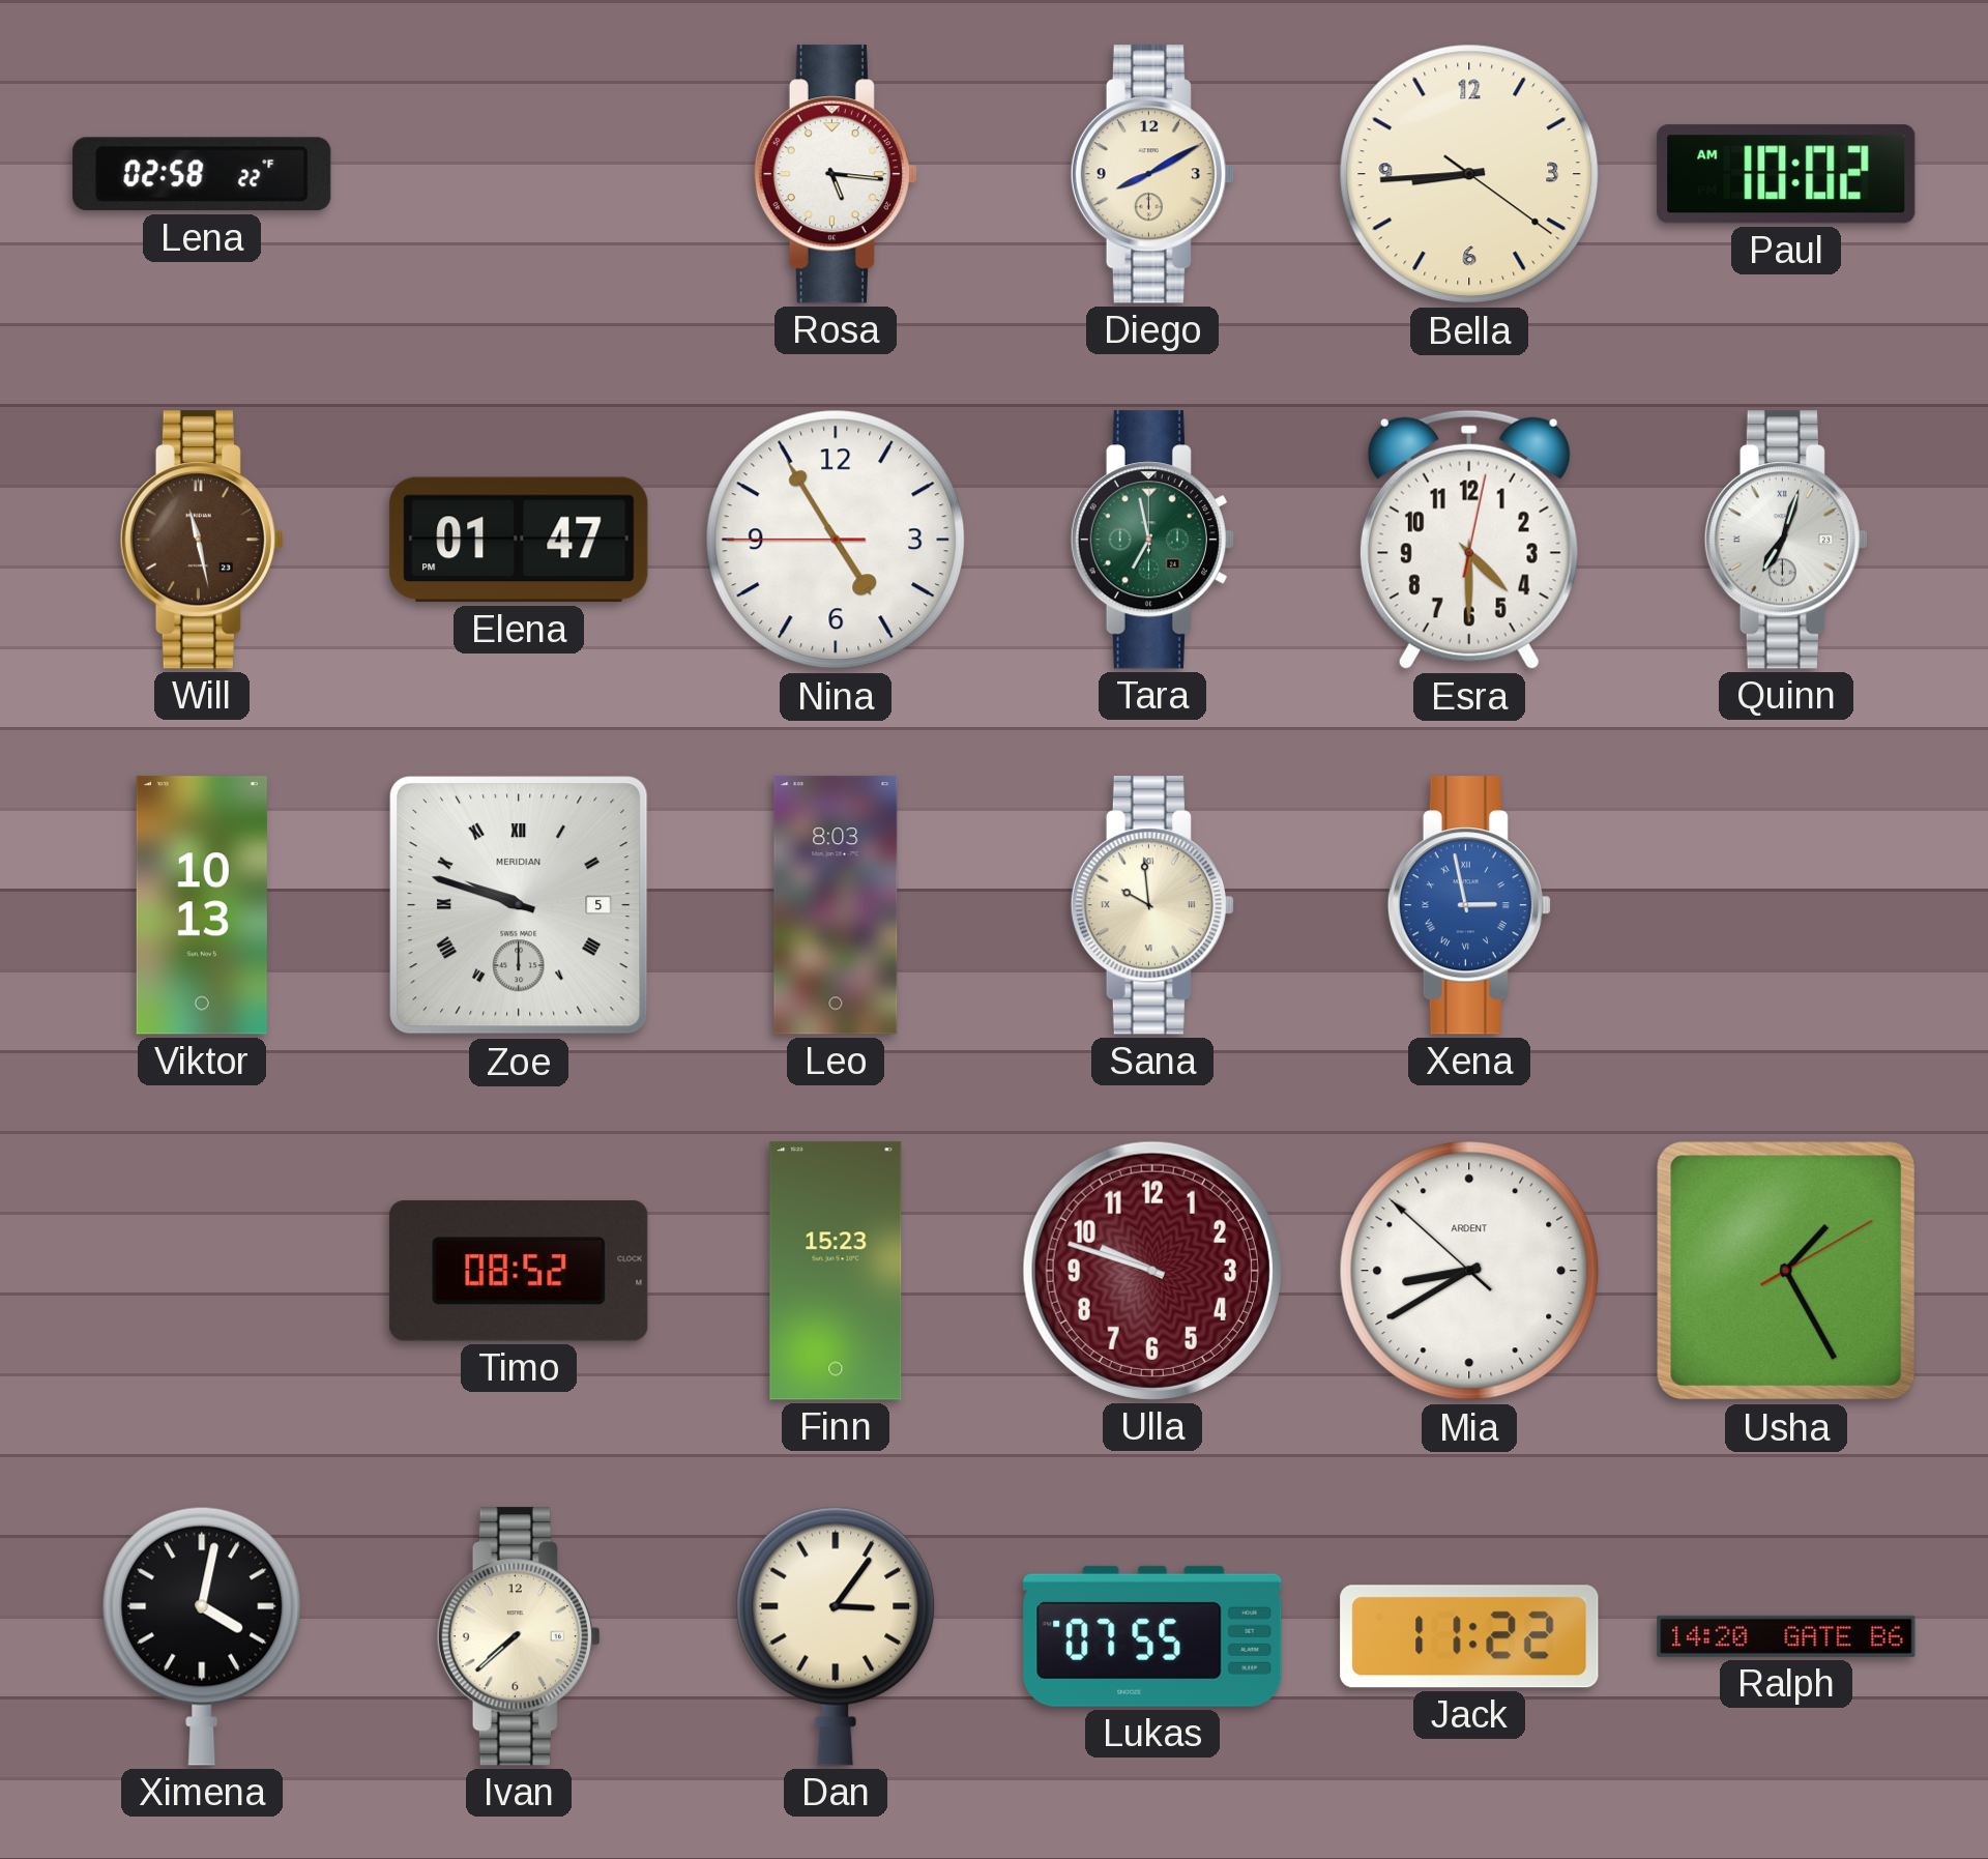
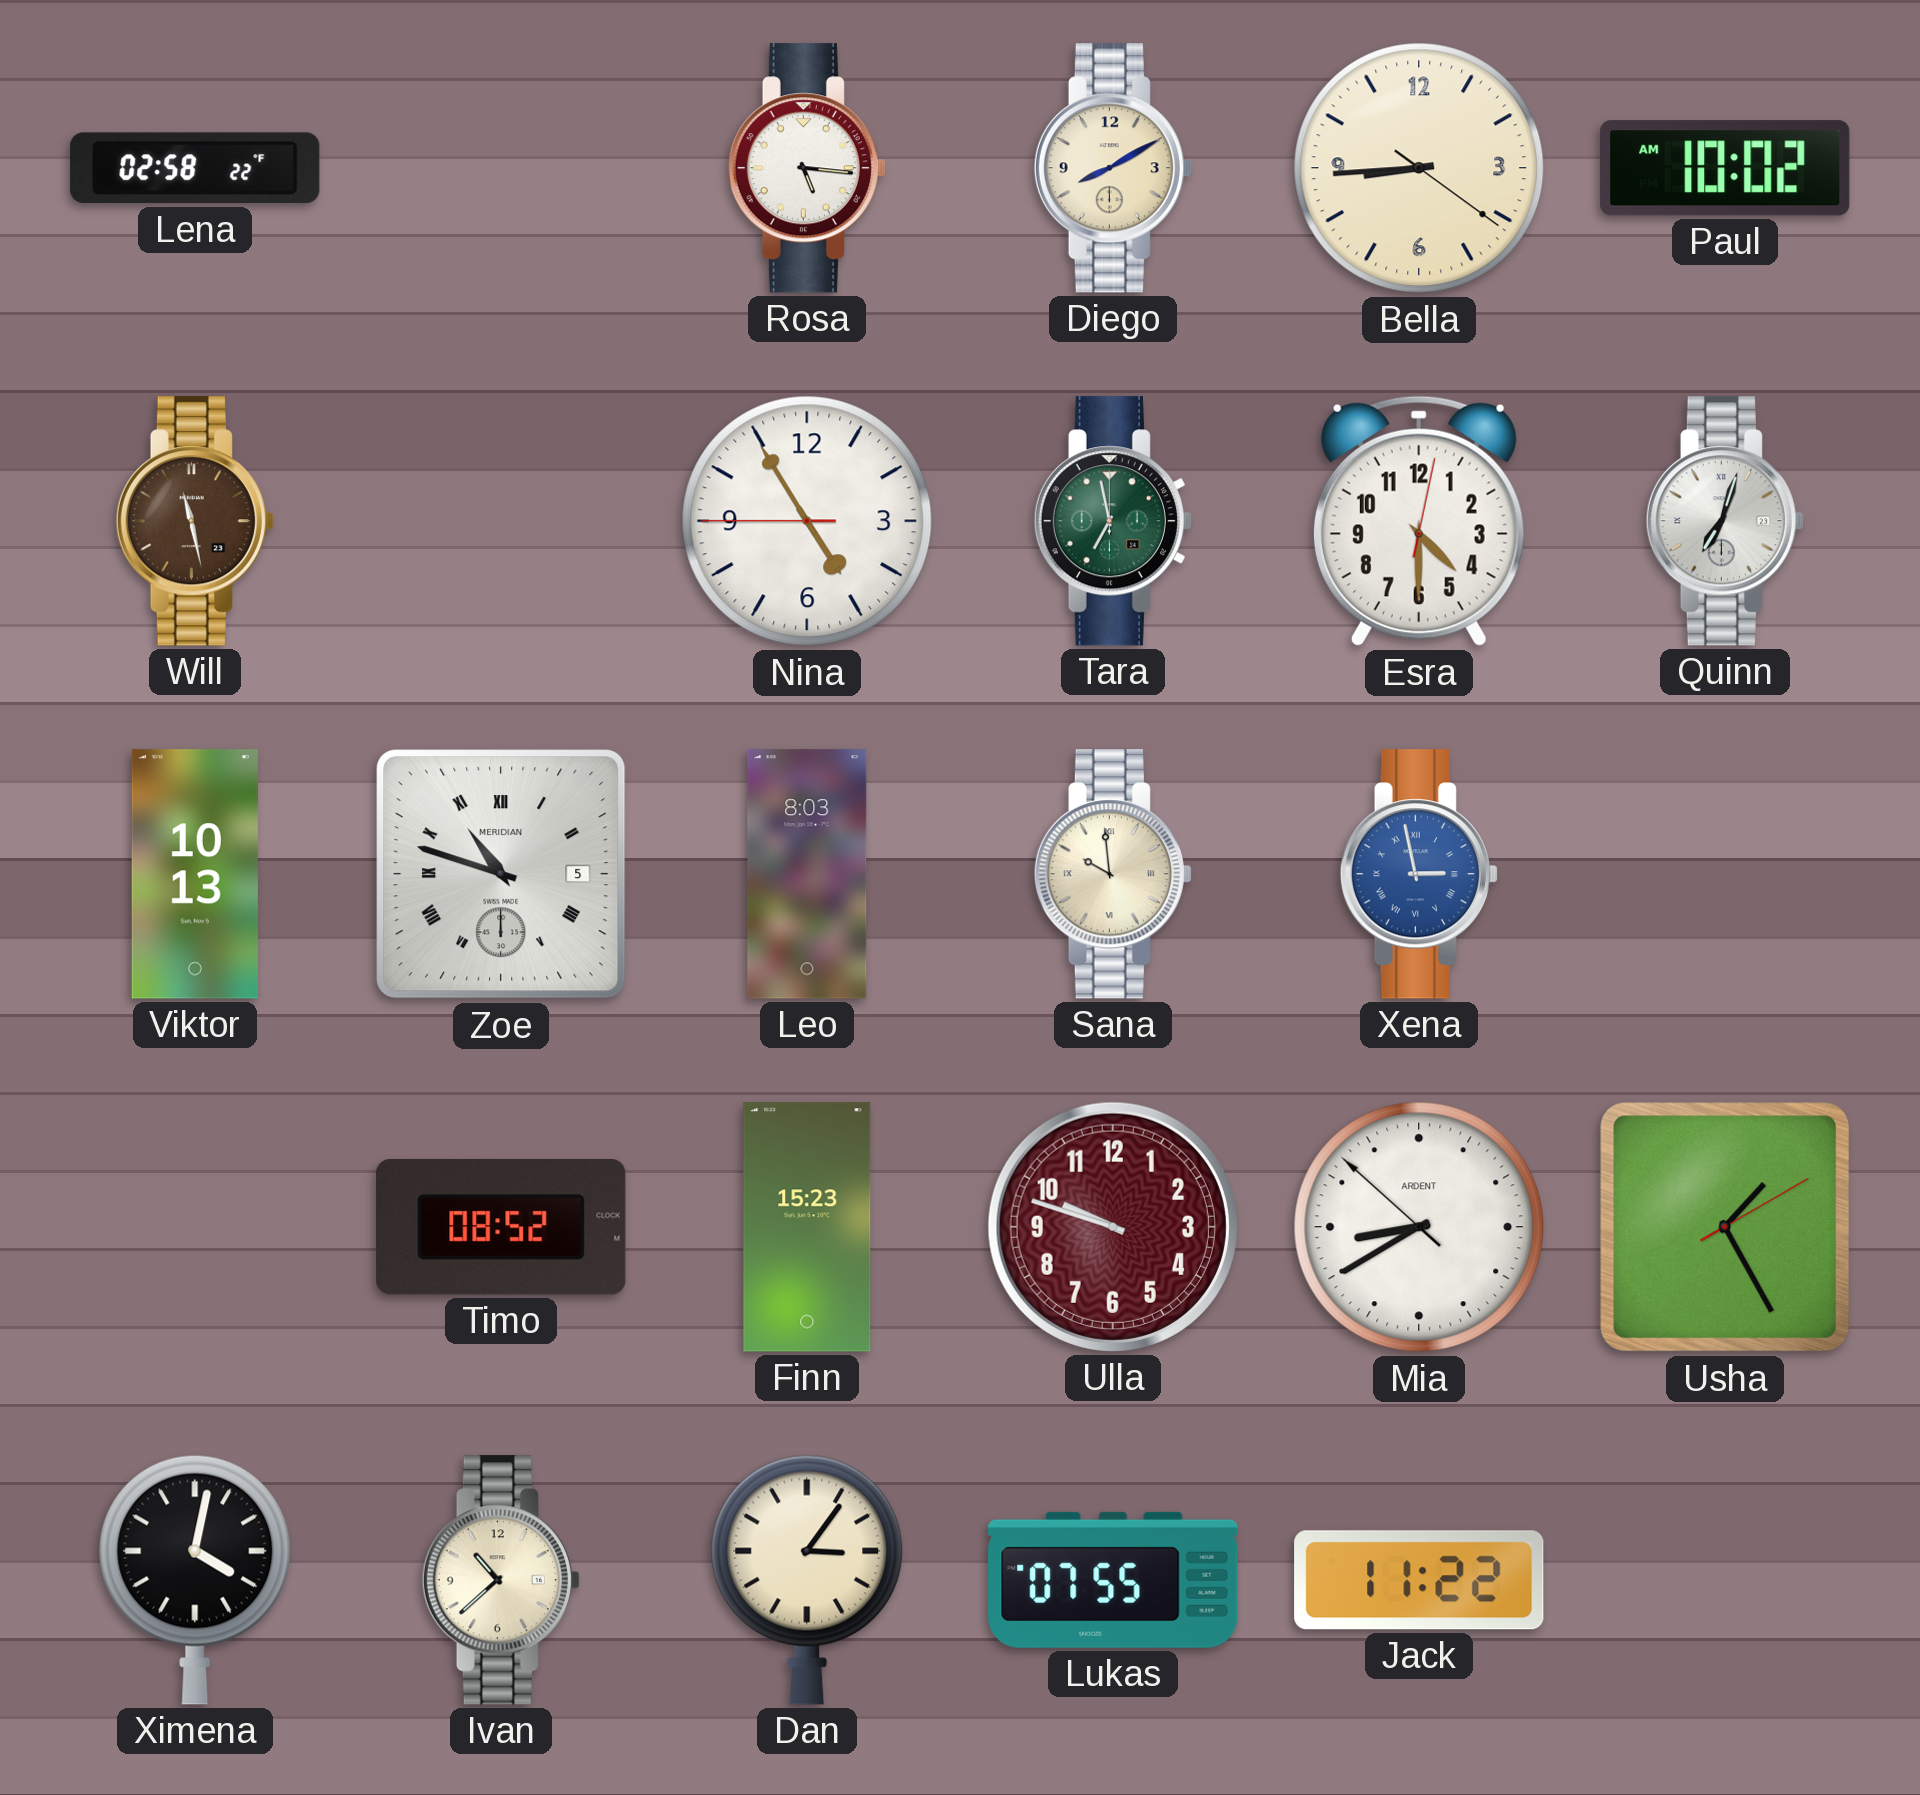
Elena: 01:47 -> none
Zoe: 9:48 -> 10:48
Ivan: 7:38 -> 10:38
Ralph: 14:20 -> none
